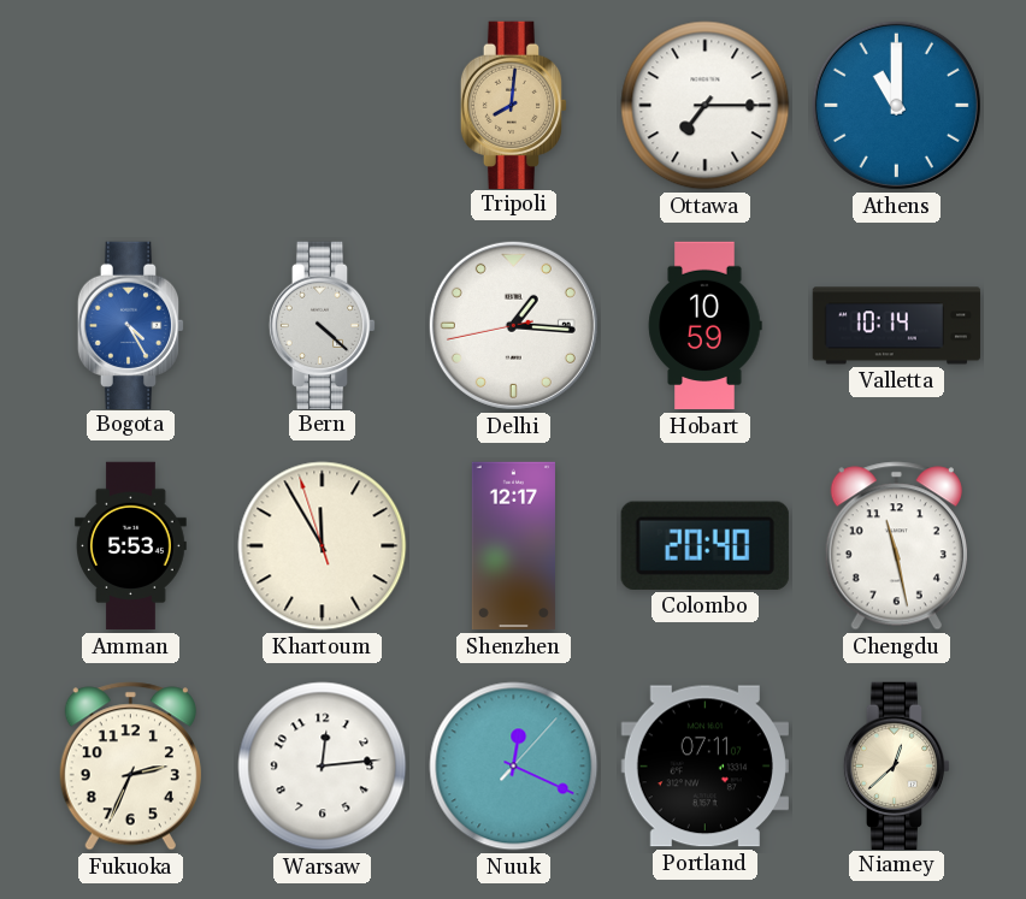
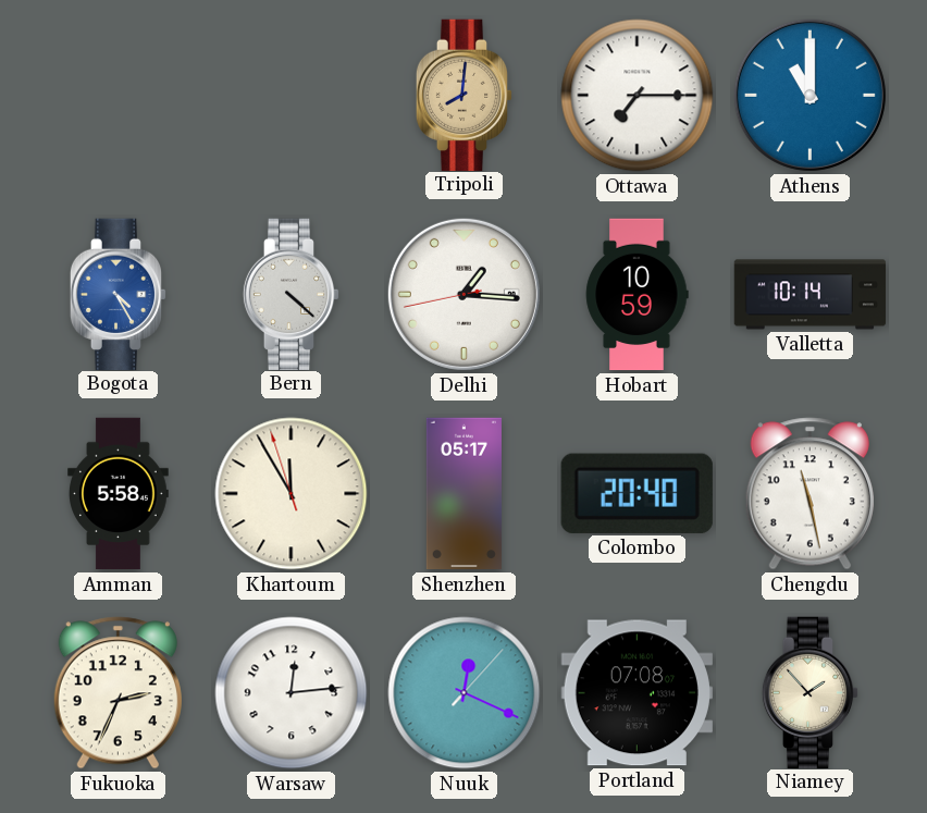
Amman: 5:53 -> 5:58
Shenzhen: 12:17 -> 05:17
Portland: 07:11 -> 07:08
Niamey: 12:38 -> 1:53
